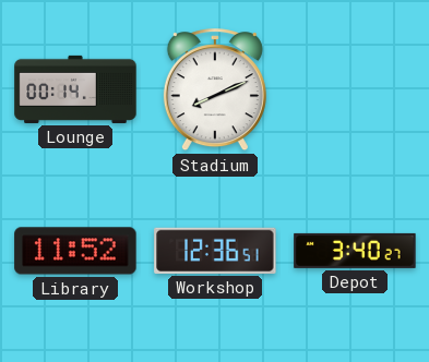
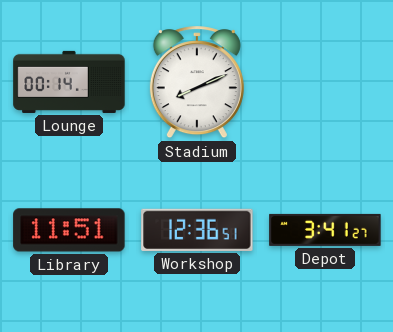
Library: 11:52 -> 11:51
Depot: 3:40 -> 3:41
